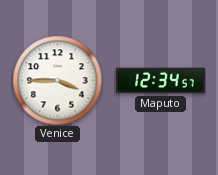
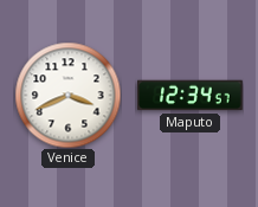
Venice: 3:45 -> 3:41
